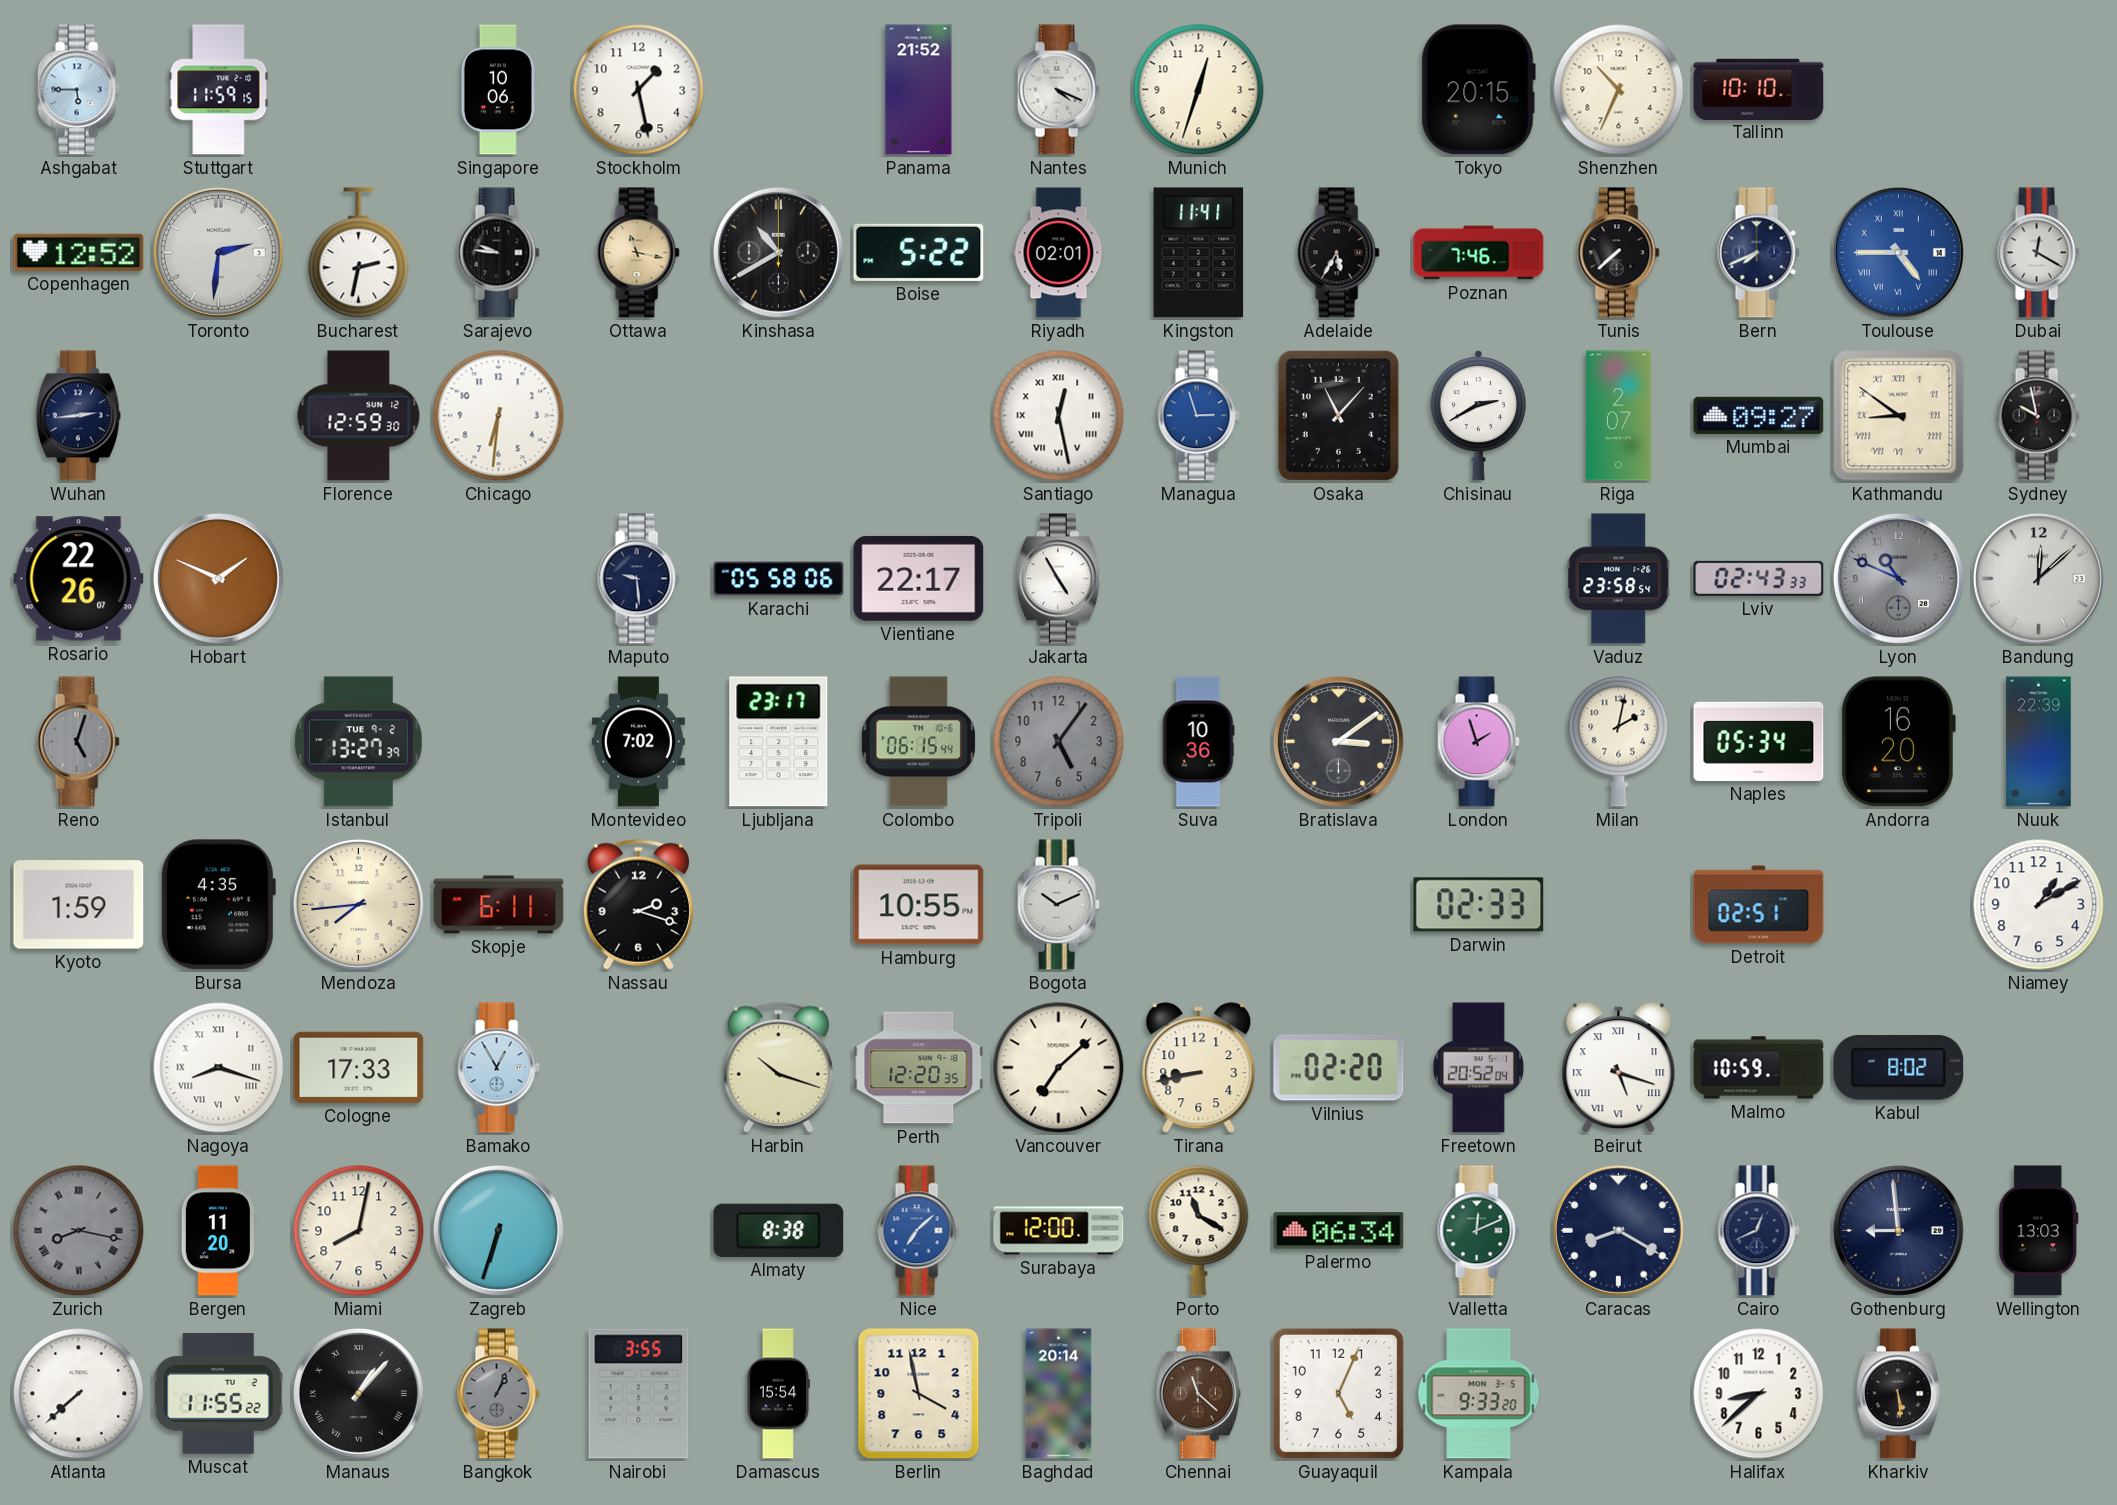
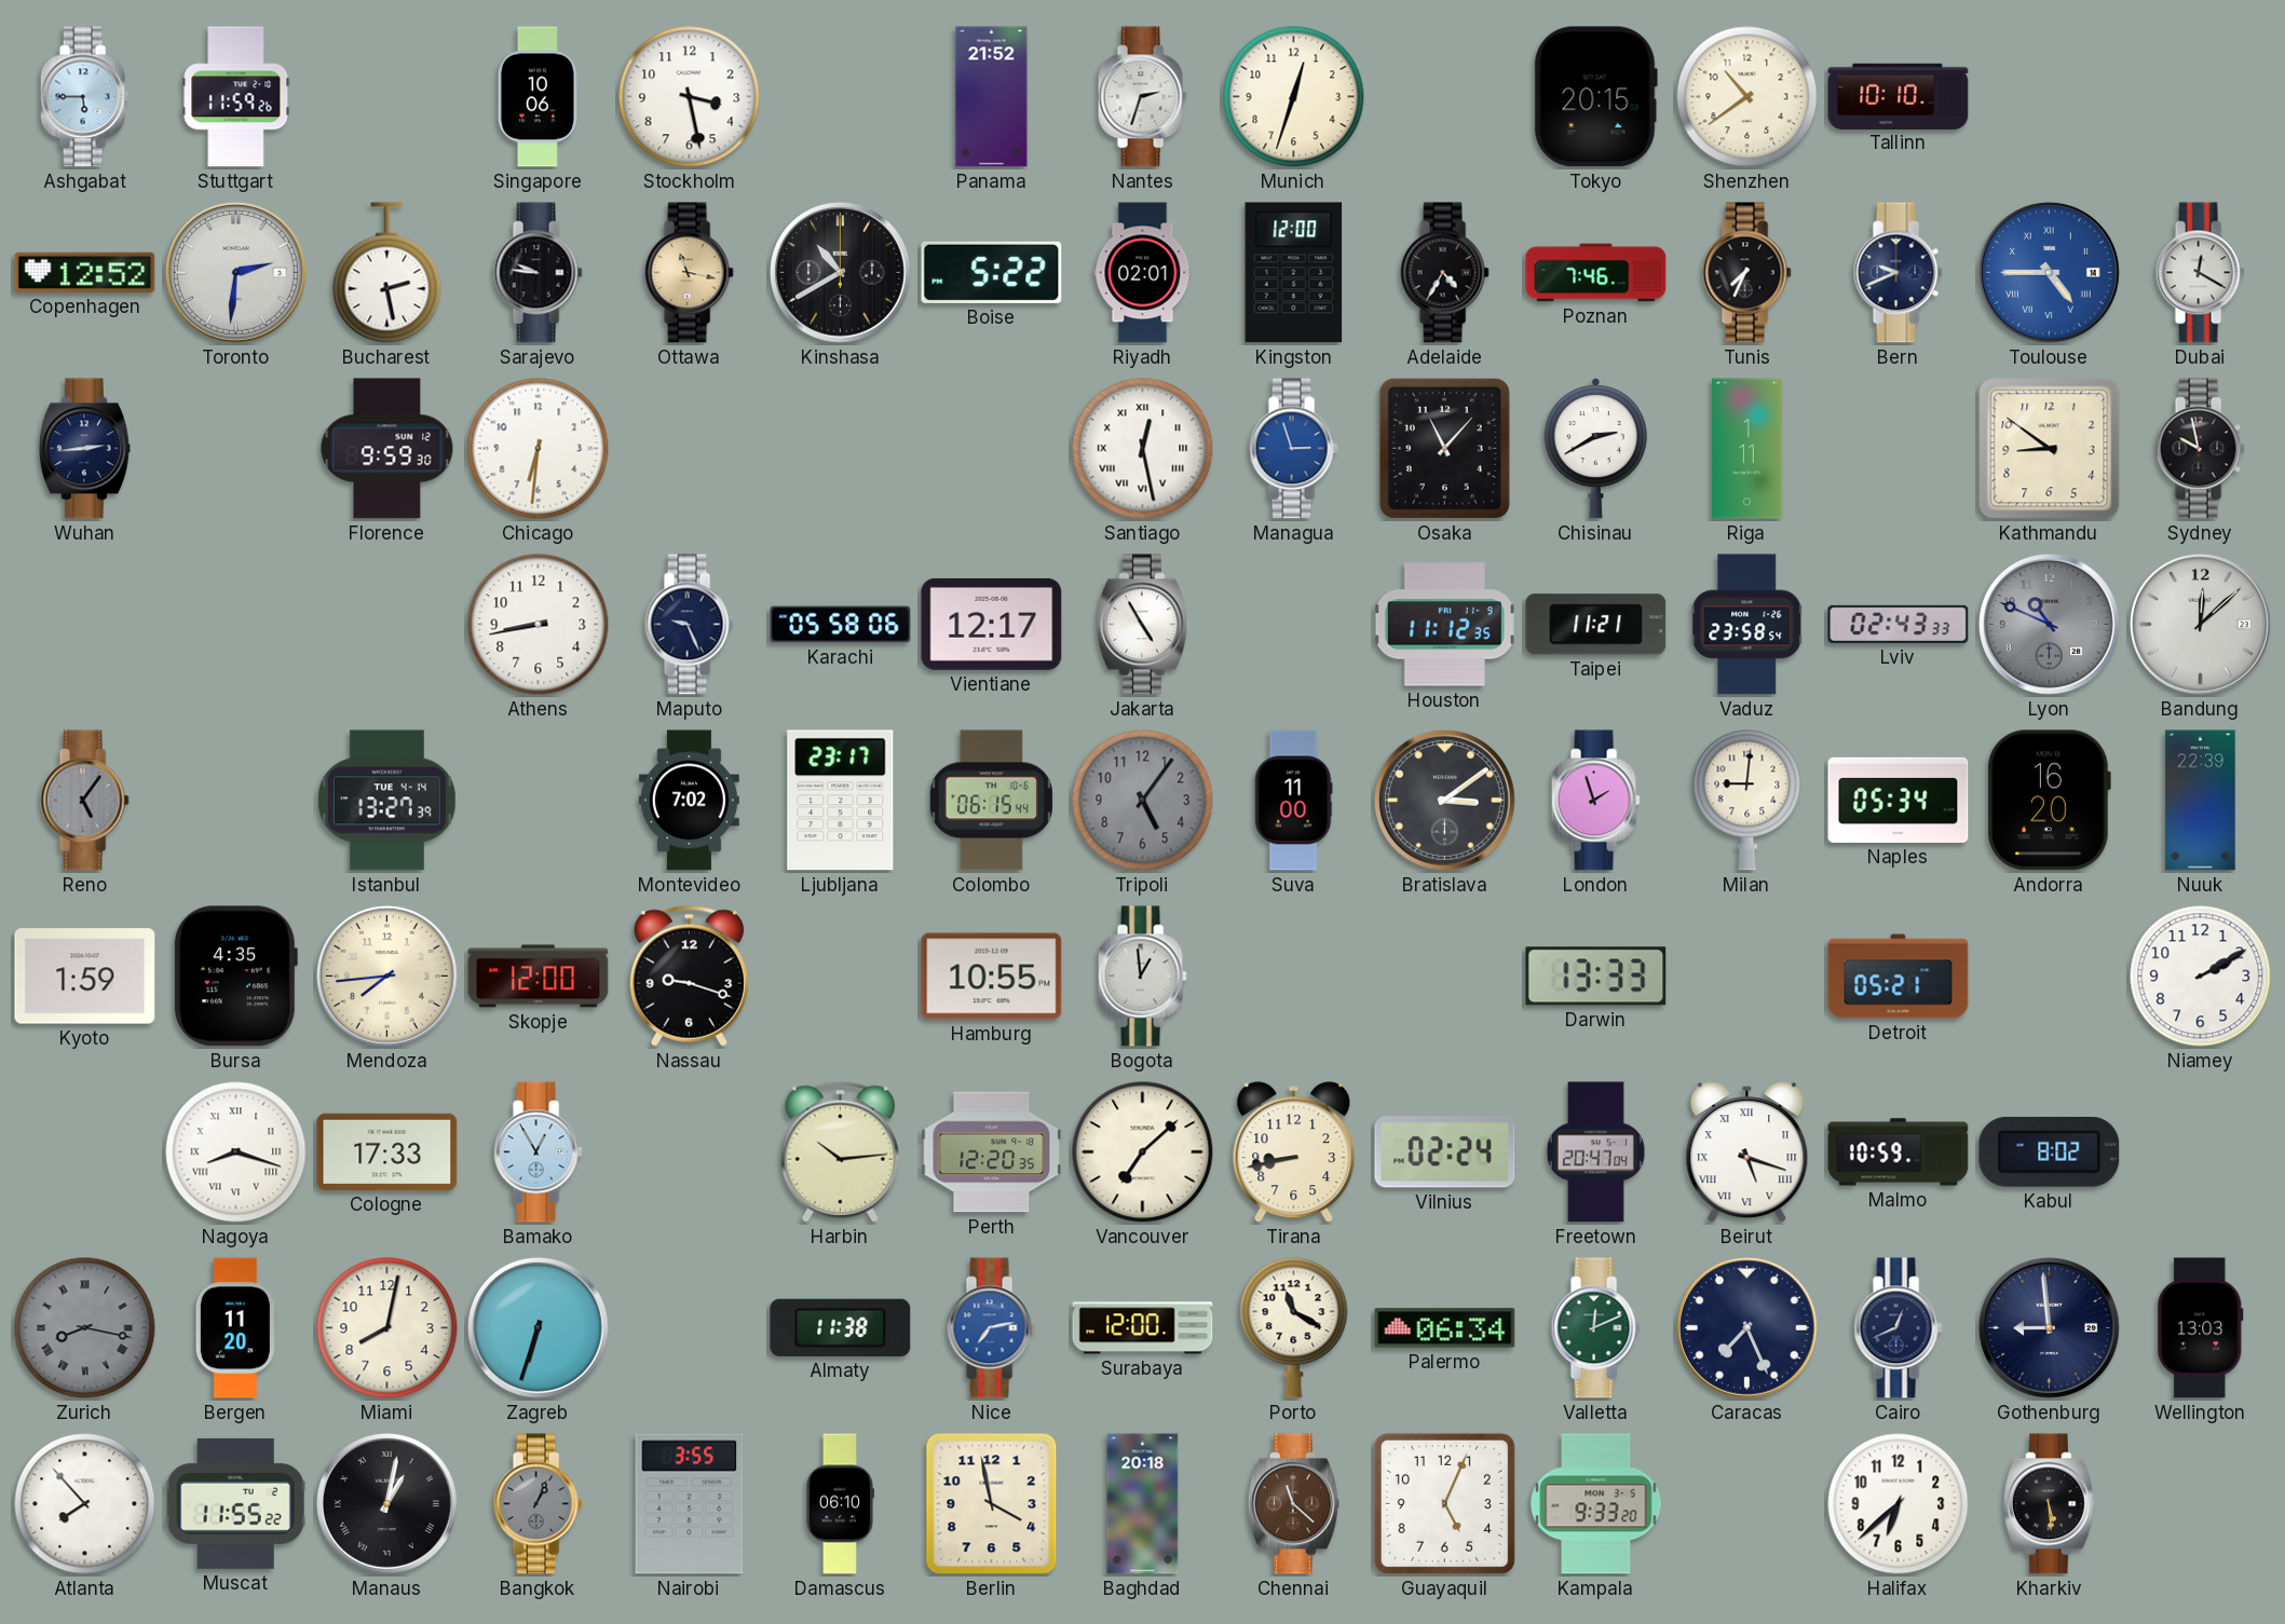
Stuttgart: 11:59:15 -> 11:59:26
Stockholm: 1:28 -> 3:28
Nantes: 4:19 -> 2:33
Shenzhen: 10:34 -> 10:39
Bucharest: 2:32 -> 2:28
Kingston: 11:41 -> 12:00
Adelaide: 5:35 -> 4:35
Tunis: 7:38 -> 7:34
Bern: 7:41 -> 9:41
Florence: 12:59 -> 9:59
Riga: 2:07 -> 1:11
Mumbai: 09:27 -> none
Kathmandu numerals: Roman -> Arabic
Rosario: 22:26 -> none
Hobart: 1:49 -> none
Athens: none -> 8:43
Maputo: 9:29 -> 9:26
Vientiane: 22:17 -> 12:17
Houston: none -> 11:12
Taipei: none -> 11:21
Reno: 5:03 -> 5:06
Istanbul date: TUE 9-2 -> TUE 4-14
Suva: 10:36 -> 11:00
Milan: 2:02 -> 9:01
Skopje: 6:11 -> 12:00
Nassau: 2:18 -> 9:18
Bogota: 10:11 -> 12:59
Darwin: 02:33 -> 13:33
Detroit: 02:51 -> 05:21
Niamey: 1:10 -> 2:10
Harbin: 10:18 -> 10:14
Vilnius: 02:20 -> 02:24
Freetown: 20:52 -> 20:47
Almaty: 8:38 -> 11:38
Nice: 7:08 -> 7:13
Caracas: 8:20 -> 7:26
Atlanta: 7:38 -> 7:53
Manaus: 1:07 -> 1:02
Damascus: 15:54 -> 06:10
Baghdad: 20:14 -> 20:18
Halifax: 8:38 -> 6:38
